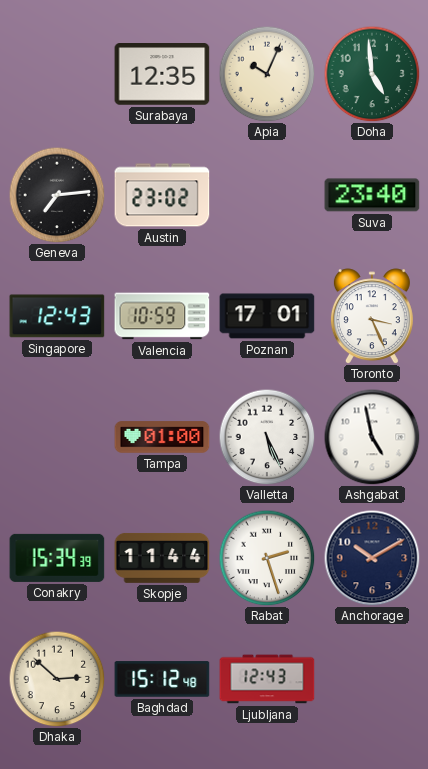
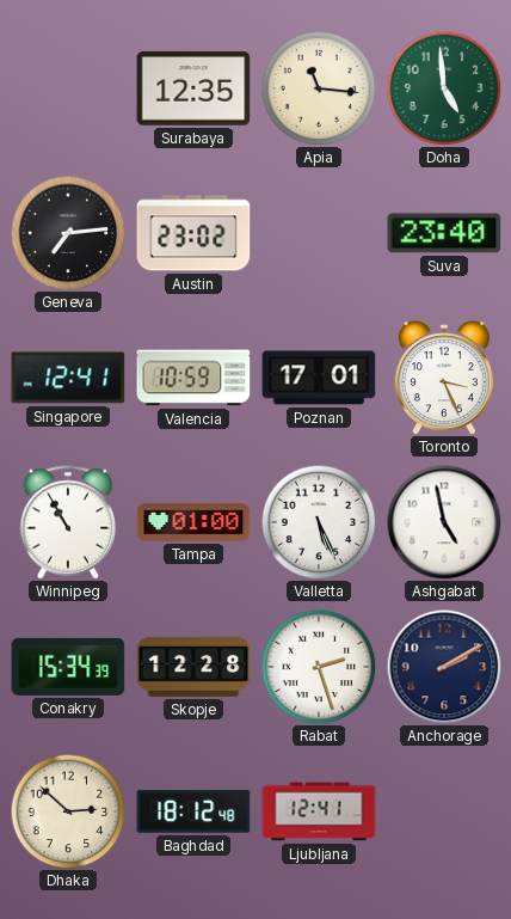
Apia: 10:04 -> 11:16
Singapore: 12:43 -> 12:41
Winnipeg: none -> 10:55
Skopje: 11:44 -> 12:28
Anchorage: 10:10 -> 2:10
Baghdad: 15:12 -> 18:12
Ljubljana: 12:43 -> 12:41
